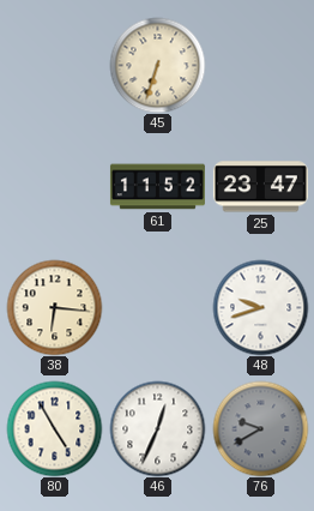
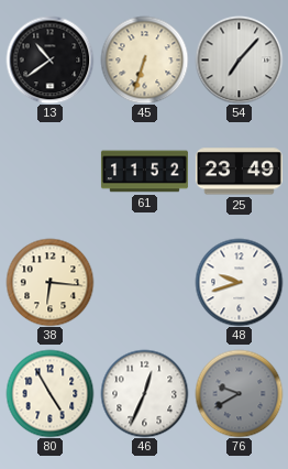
13: none -> 10:39
54: none -> 7:07
25: 23:47 -> 23:49
